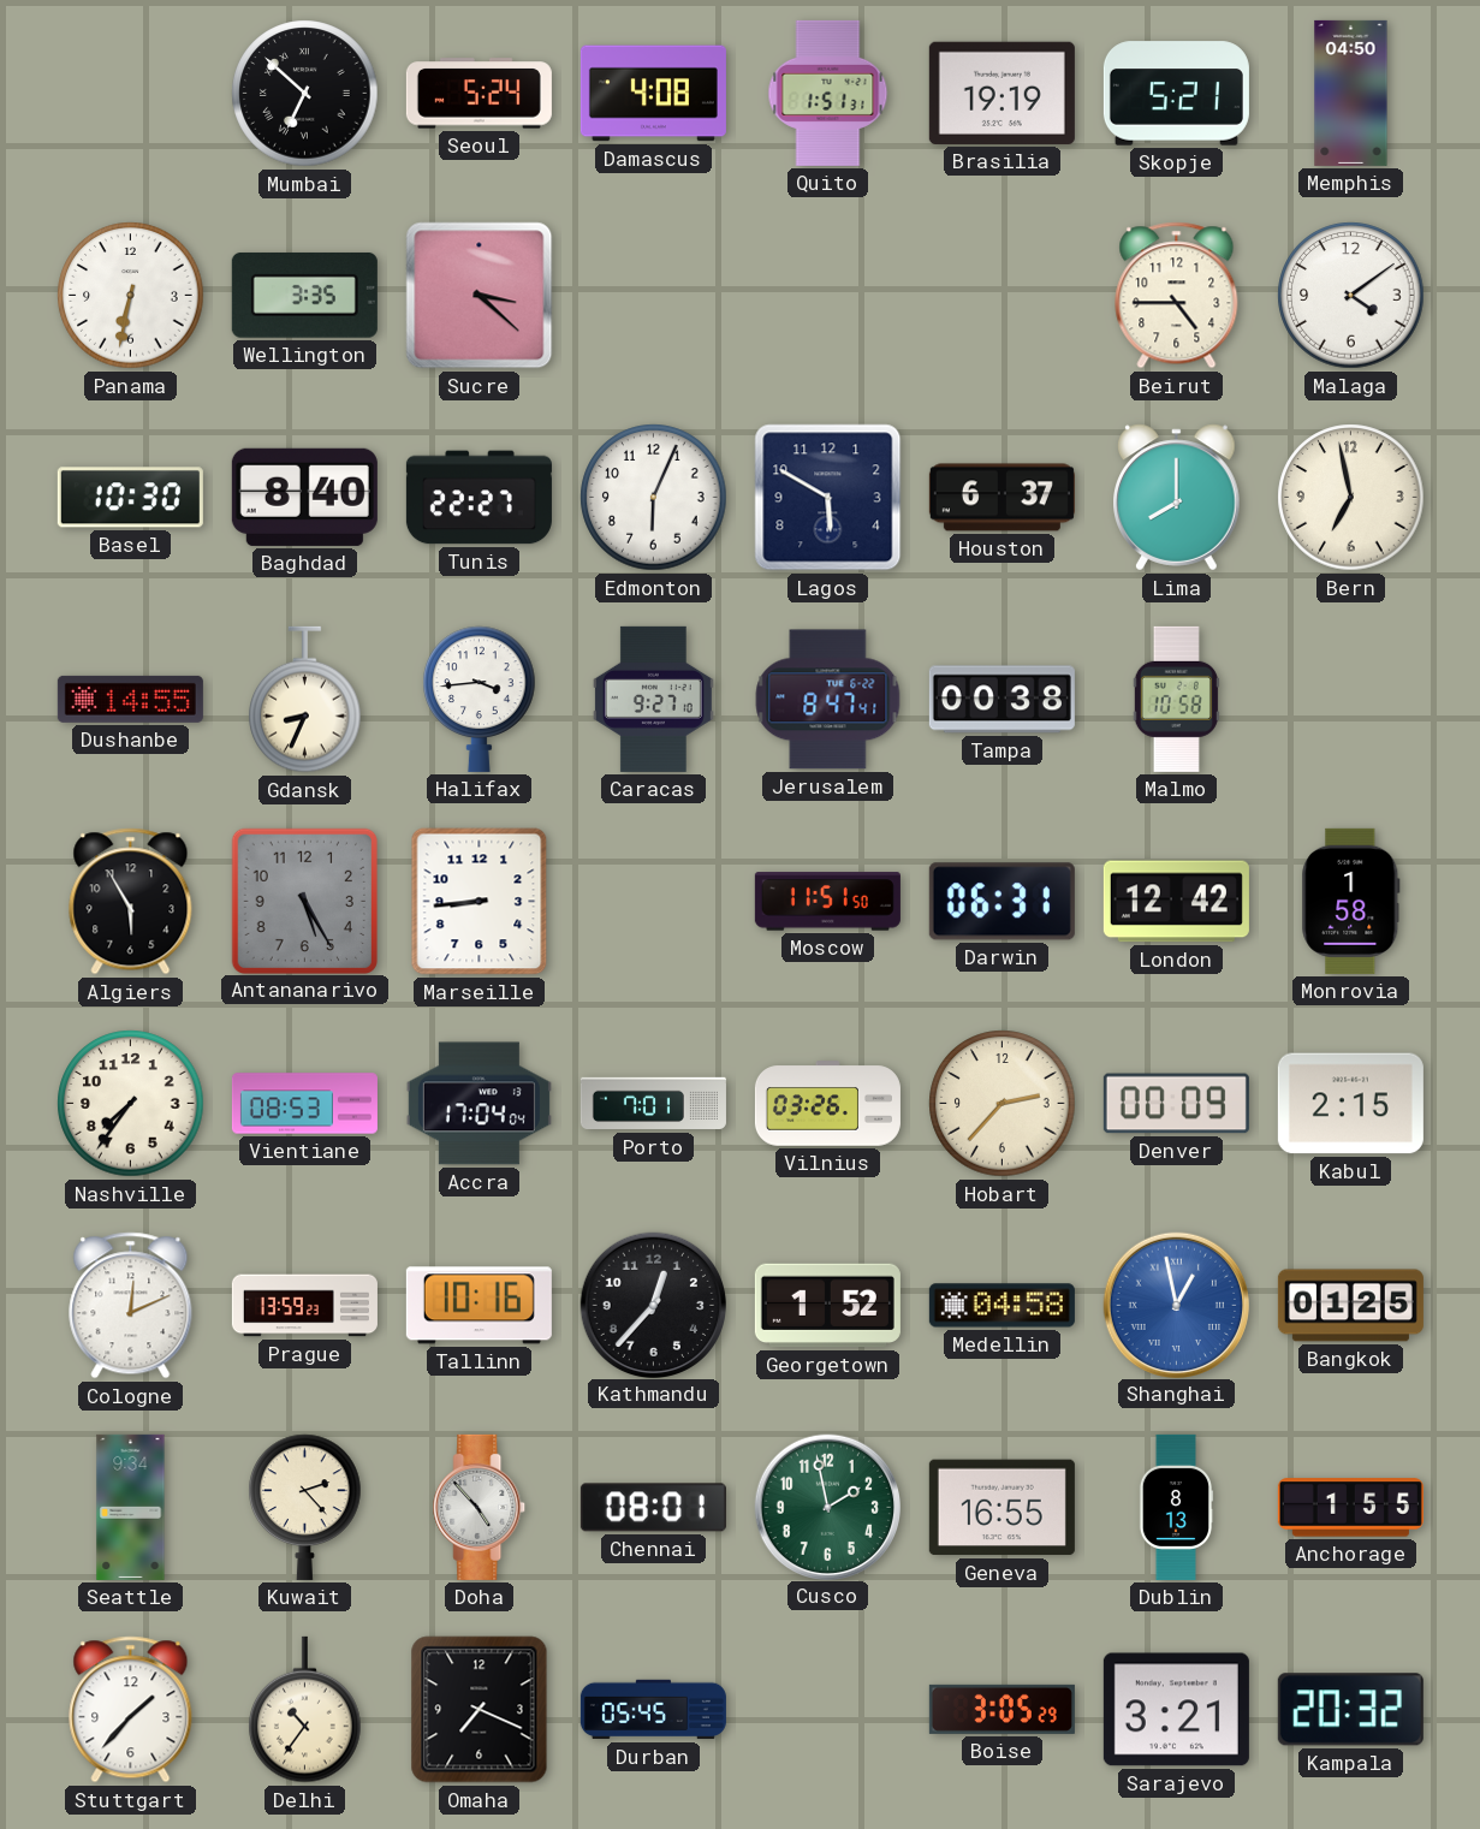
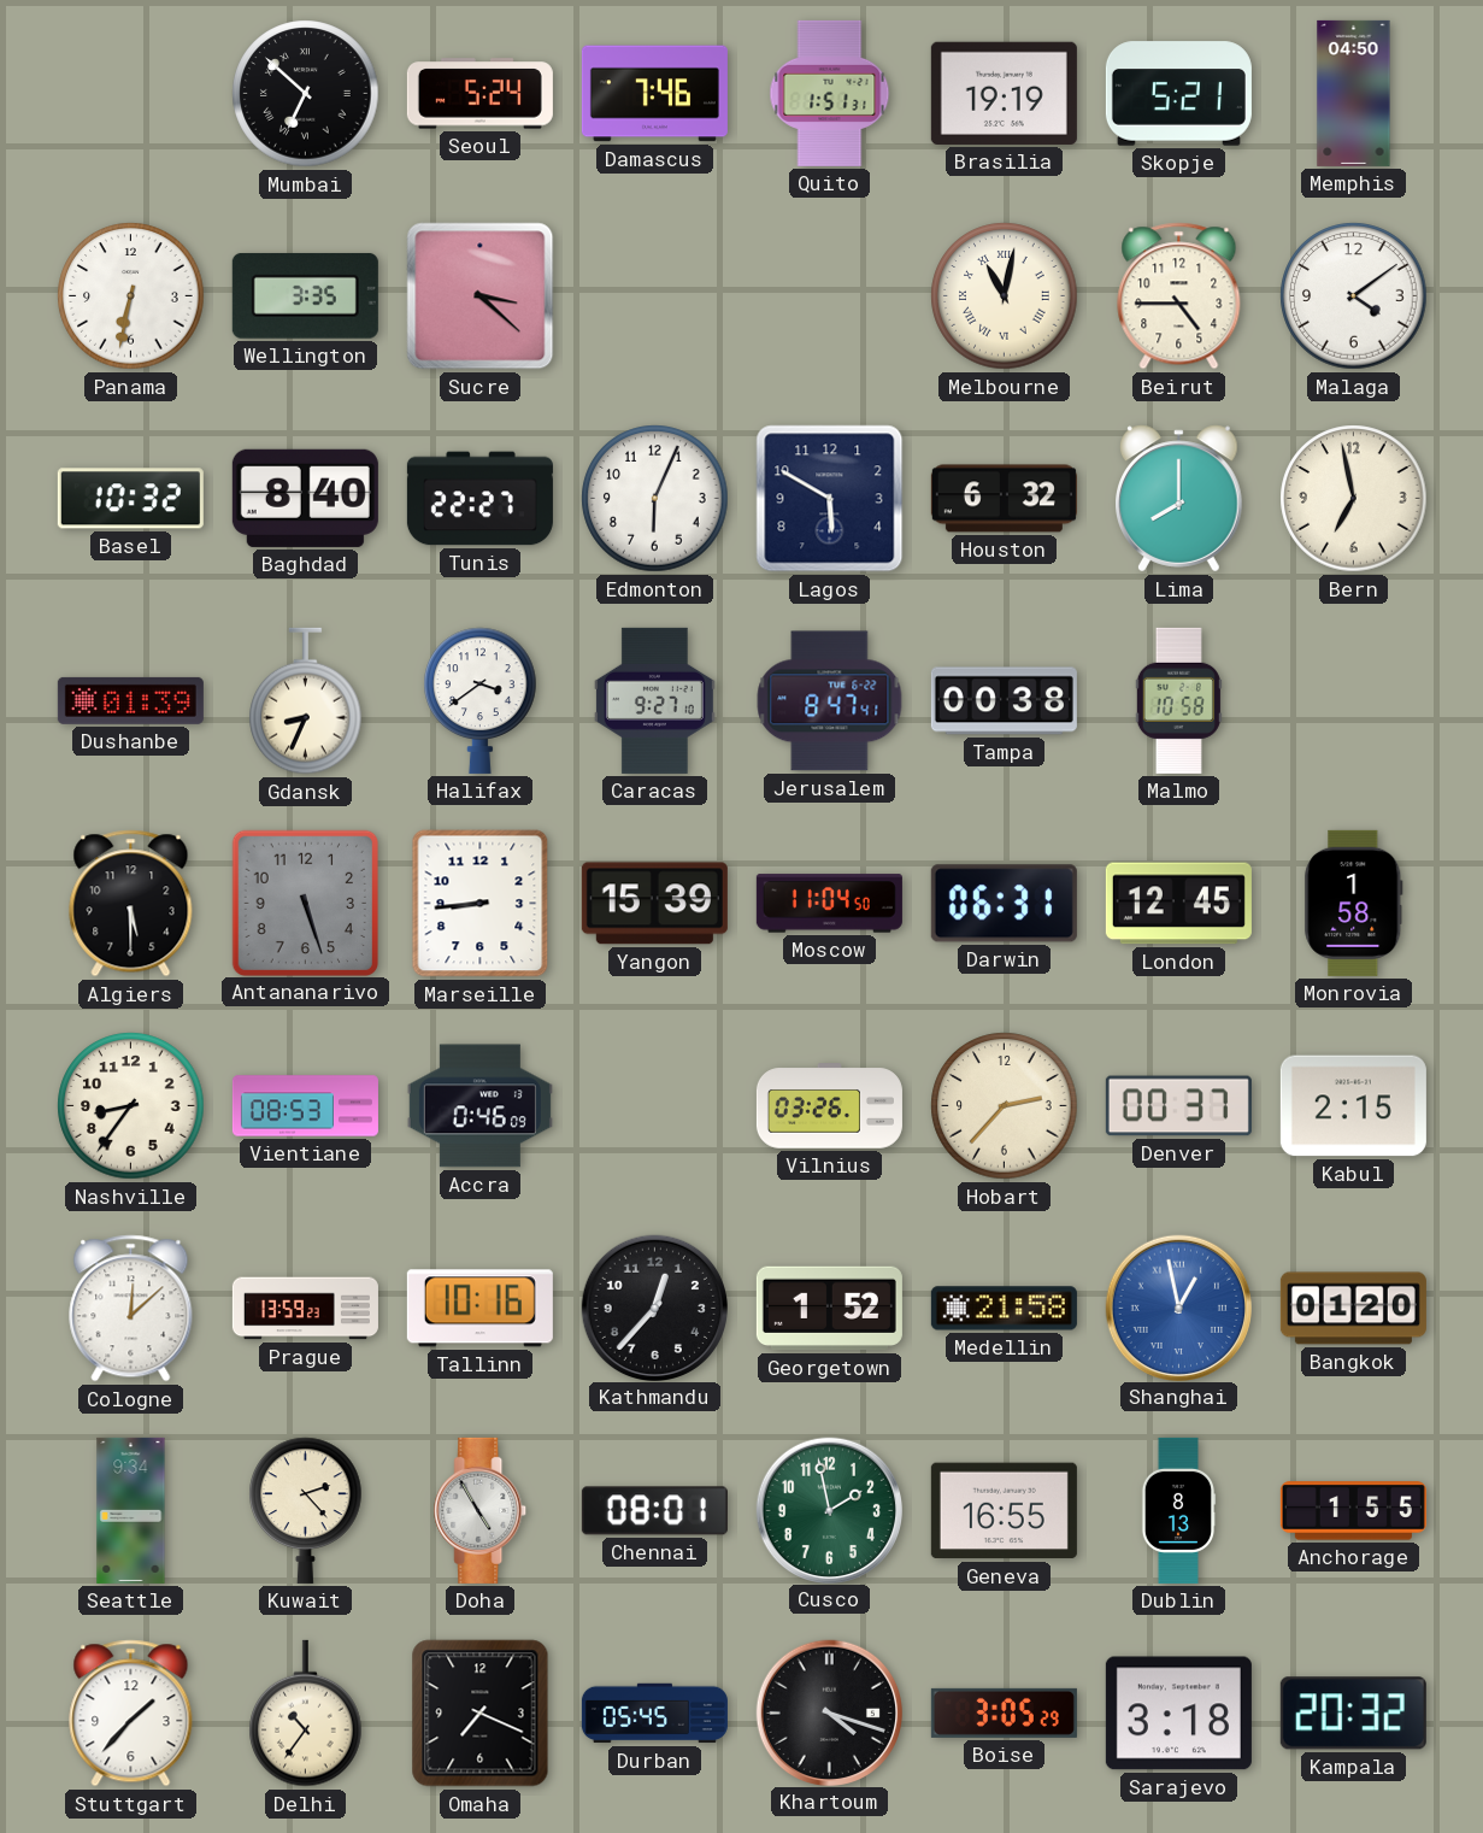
Damascus: 4:08 -> 7:46
Melbourne: none -> 11:02
Basel: 10:30 -> 10:32
Houston: 6:37 -> 6:32
Dushanbe: 14:55 -> 01:39
Halifax: 3:44 -> 3:39
Algiers: 5:55 -> 5:30
Antananarivo: 5:25 -> 5:27
Yangon: none -> 15:39
Moscow: 11:51 -> 11:04
London: 12:42 -> 12:45
Nashville: 7:36 -> 8:36
Accra: 17:04 -> 0:46
Porto: 7:01 -> none
Denver: 00:09 -> 00:37
Cologne: 12:11 -> 12:08
Medellin: 04:58 -> 21:58
Bangkok: 01:25 -> 01:20
Doha: 4:53 -> 4:55
Khartoum: none -> 4:18
Sarajevo: 3:21 -> 3:18
